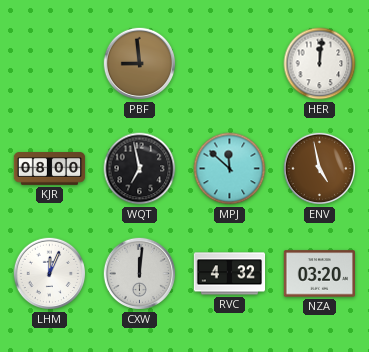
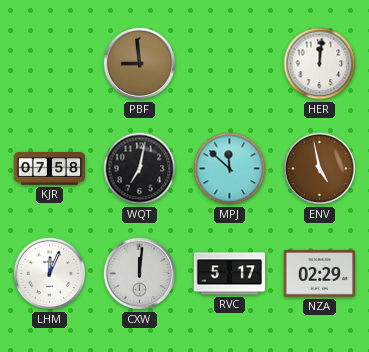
KJR: 08:00 -> 07:58
WQT: 6:58 -> 7:02
RVC: 4:32 -> 5:17
NZA: 03:20 -> 02:29
